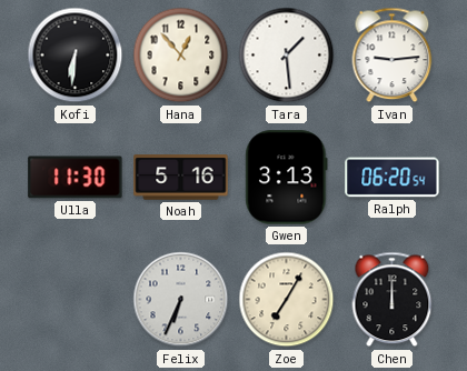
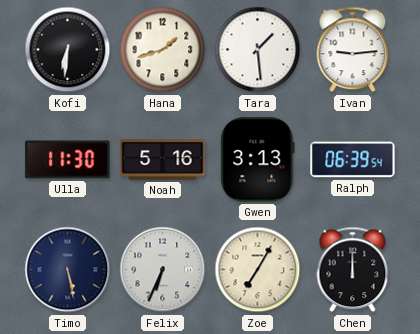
Hana: 12:53 -> 1:42
Ralph: 06:20 -> 06:39
Timo: none -> 5:28
